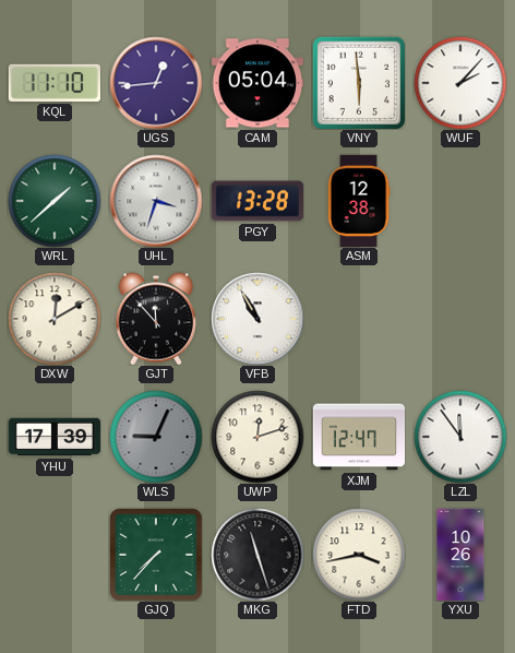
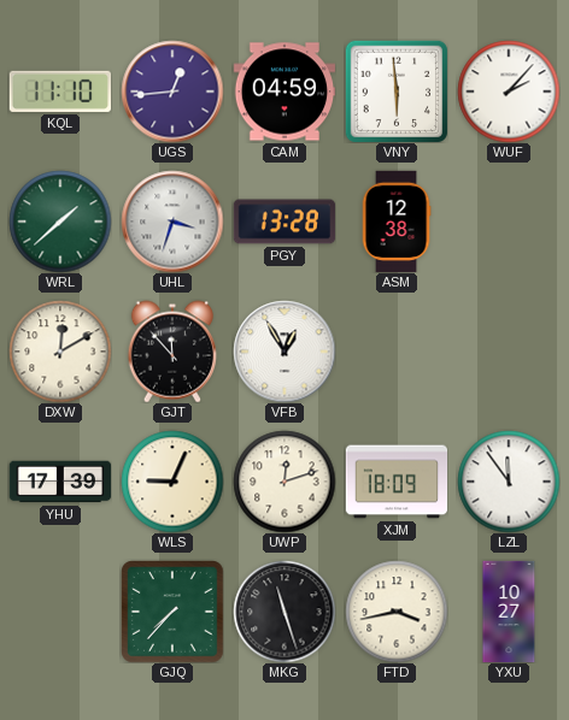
CAM: 05:04 -> 04:59
VFB: 10:55 -> 12:55
WLS dial: grey -> cream
XJM: 12:47 -> 18:09
YXU: 10:26 -> 10:27
